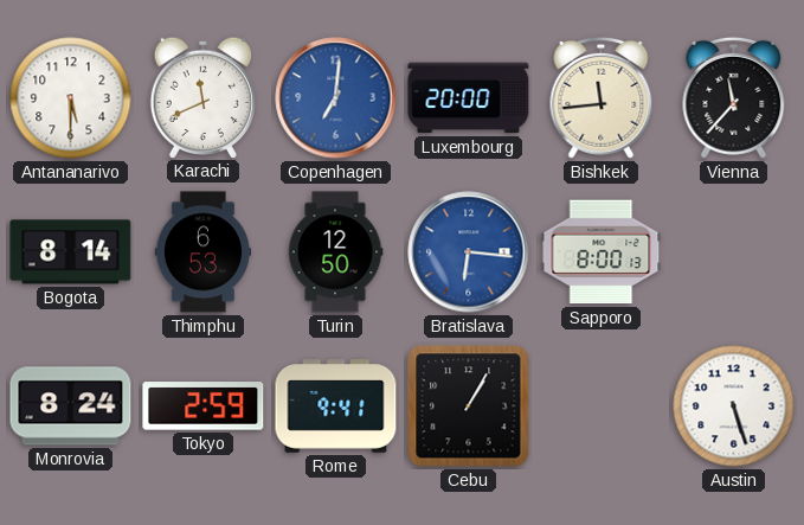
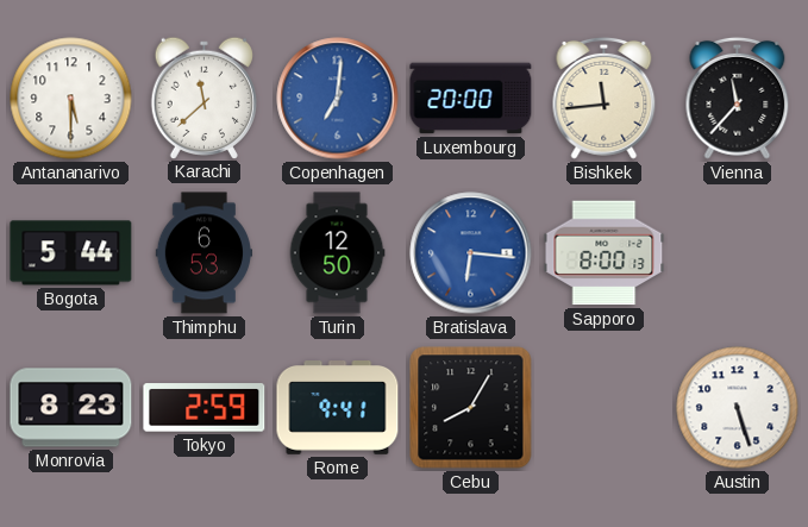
Karachi: 11:41 -> 11:38
Bogota: 8:14 -> 5:44
Monrovia: 8:24 -> 8:23
Cebu: 1:05 -> 8:05
